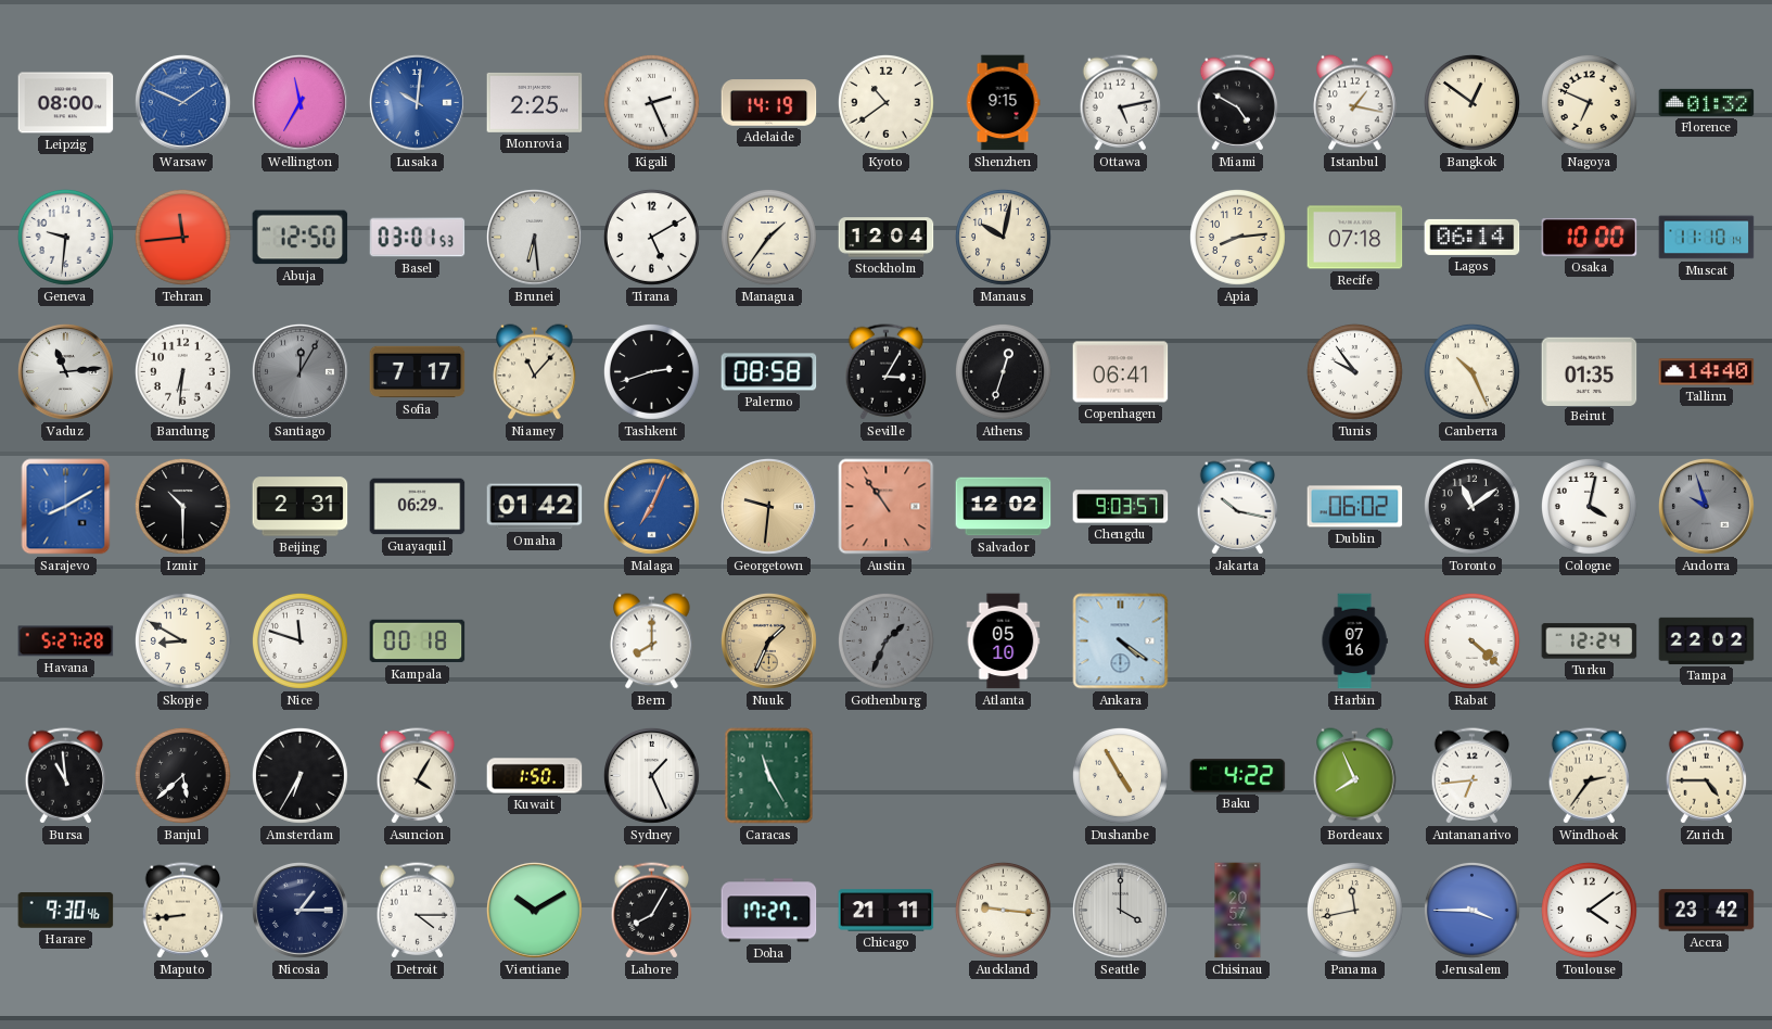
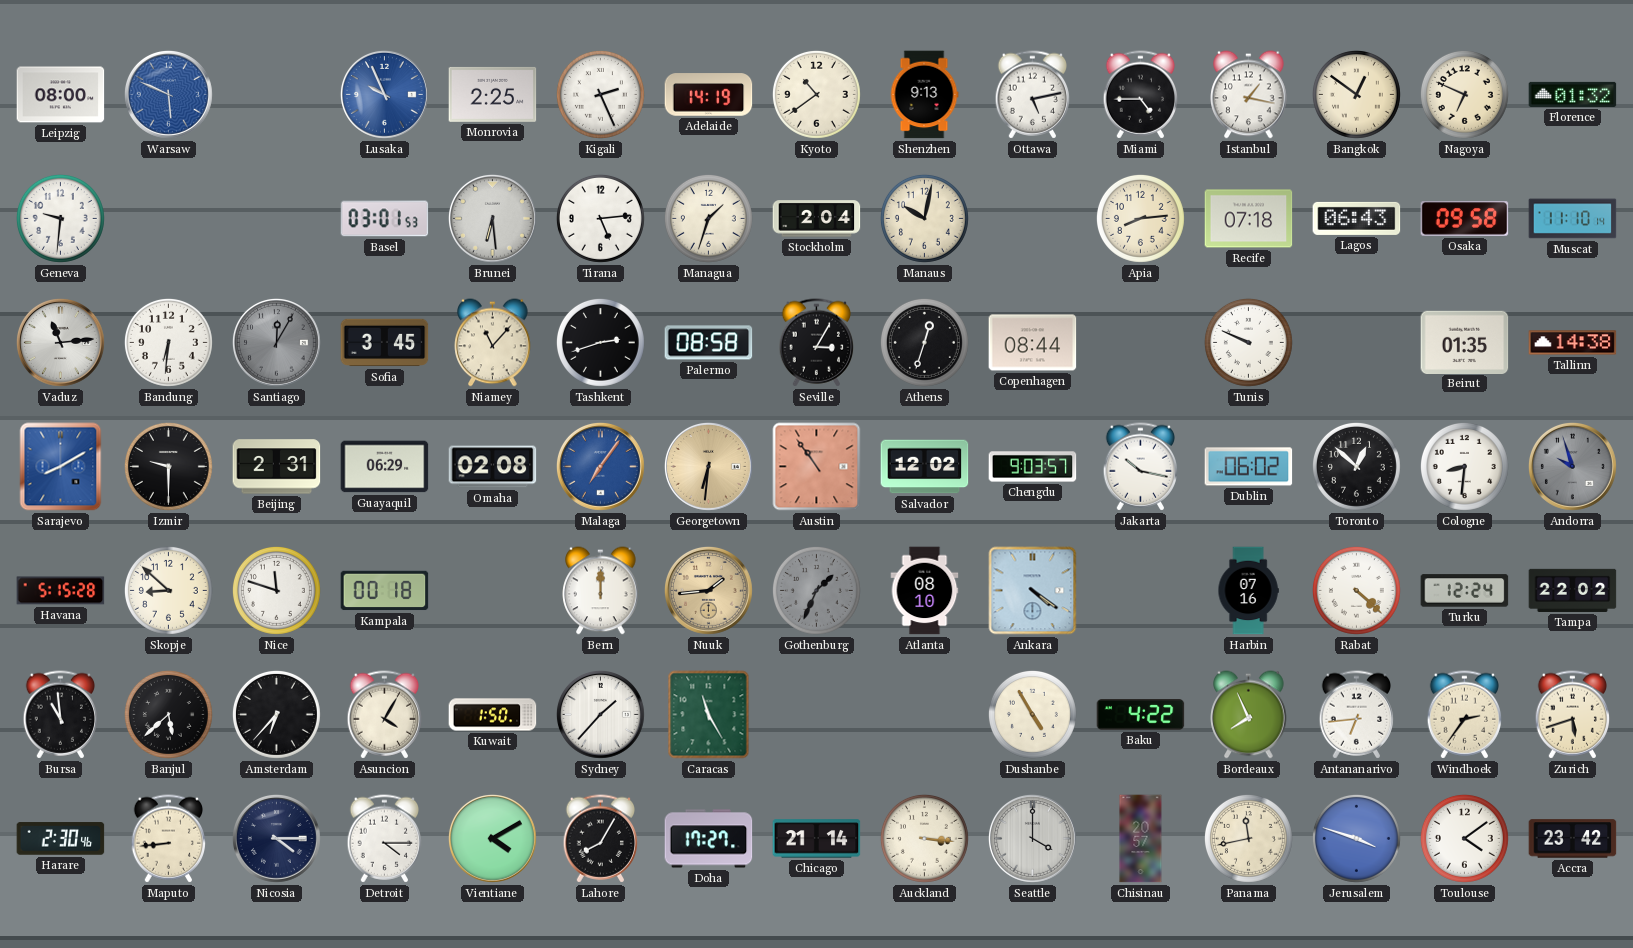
Warsaw: 1:49 -> 5:49
Wellington: 11:35 -> none
Lusaka: 10:01 -> 9:56
Shenzhen: 9:15 -> 9:13
Miami: 4:50 -> 4:45
Tehran: 11:44 -> none
Abuja: 12:50 -> none
Tirana: 5:10 -> 5:14
Managua: 1:36 -> 1:33
Stockholm: 12:04 -> 2:04
Lagos: 06:14 -> 06:43
Osaka: 10:00 -> 09:58
Sofia: 7:17 -> 3:45
Copenhagen: 06:41 -> 08:44
Tunis: 9:54 -> 9:49
Canberra: 10:26 -> none
Tallinn: 14:40 -> 14:38
Izmir: 10:30 -> 9:30
Omaha: 01:42 -> 02:08
Malaga: 7:04 -> 7:06
Georgetown: 9:31 -> 6:31
Toronto: 11:09 -> 12:52
Cologne: 4:02 -> 8:31
Havana: 5:27 -> 5:15
Skopje: 8:50 -> 8:52
Bern: 8:00 -> 12:00
Nuuk: 1:34 -> 1:44
Atlanta: 05:10 -> 08:10
Amsterdam: 6:35 -> 6:37
Sydney: 1:26 -> 1:37
Zurich: 4:45 -> 5:42
Harare: 9:30 -> 2:30
Nicosia: 1:15 -> 4:15
Vientiane: 10:10 -> 4:10
Chicago: 21:11 -> 21:14
Auckland: 9:16 -> 3:16
Jerusalem: 3:45 -> 3:48
